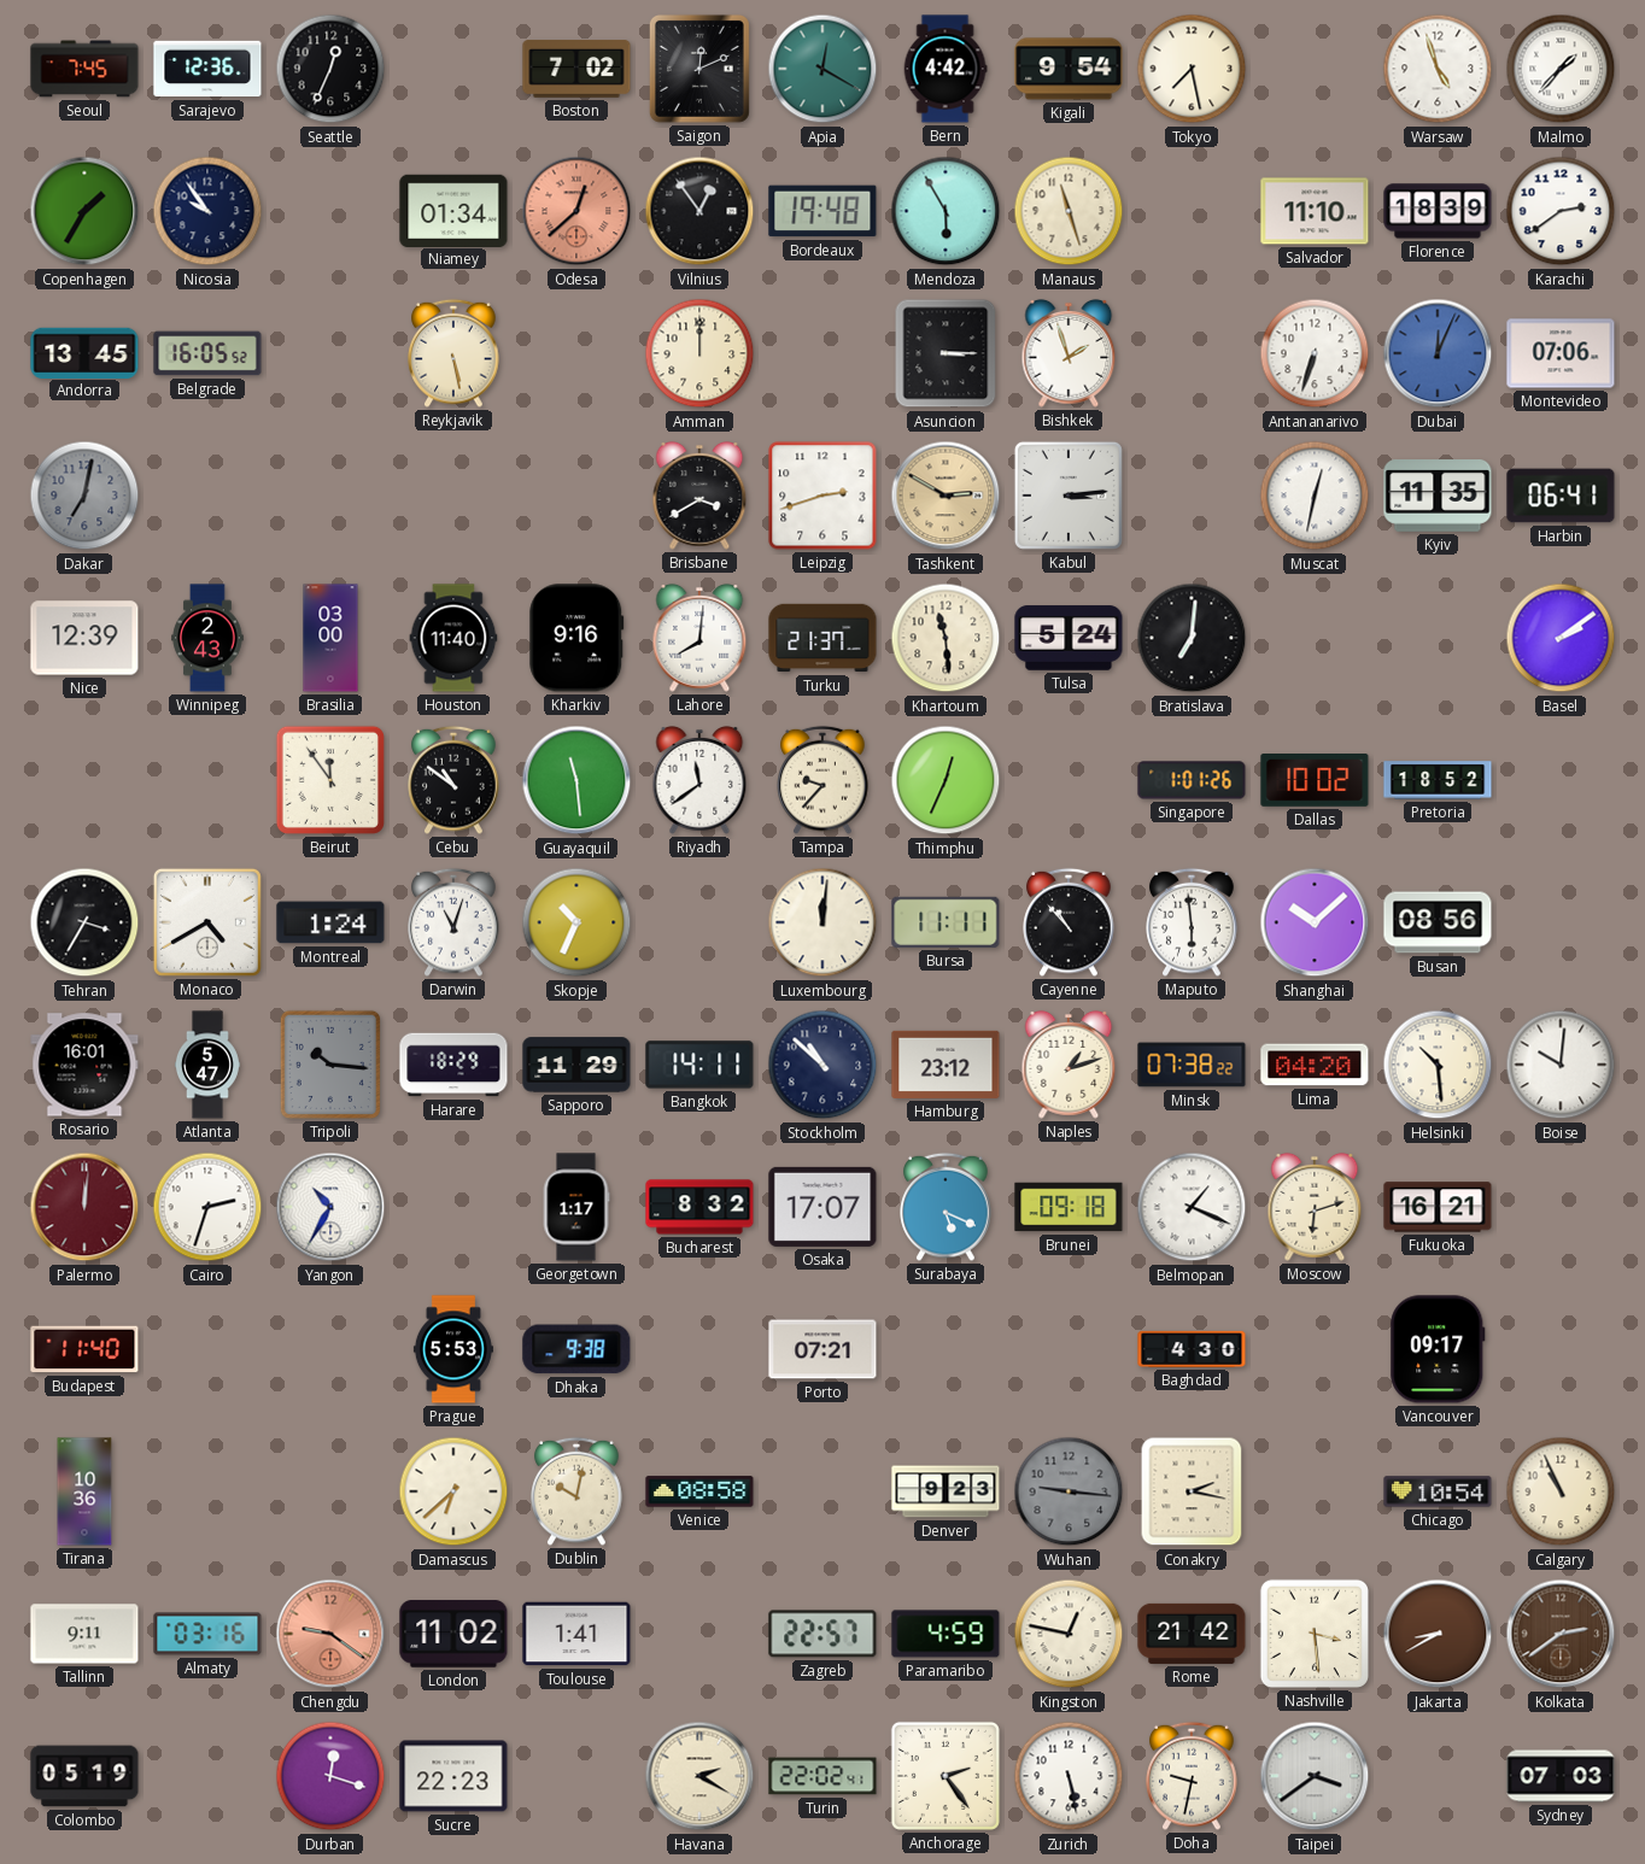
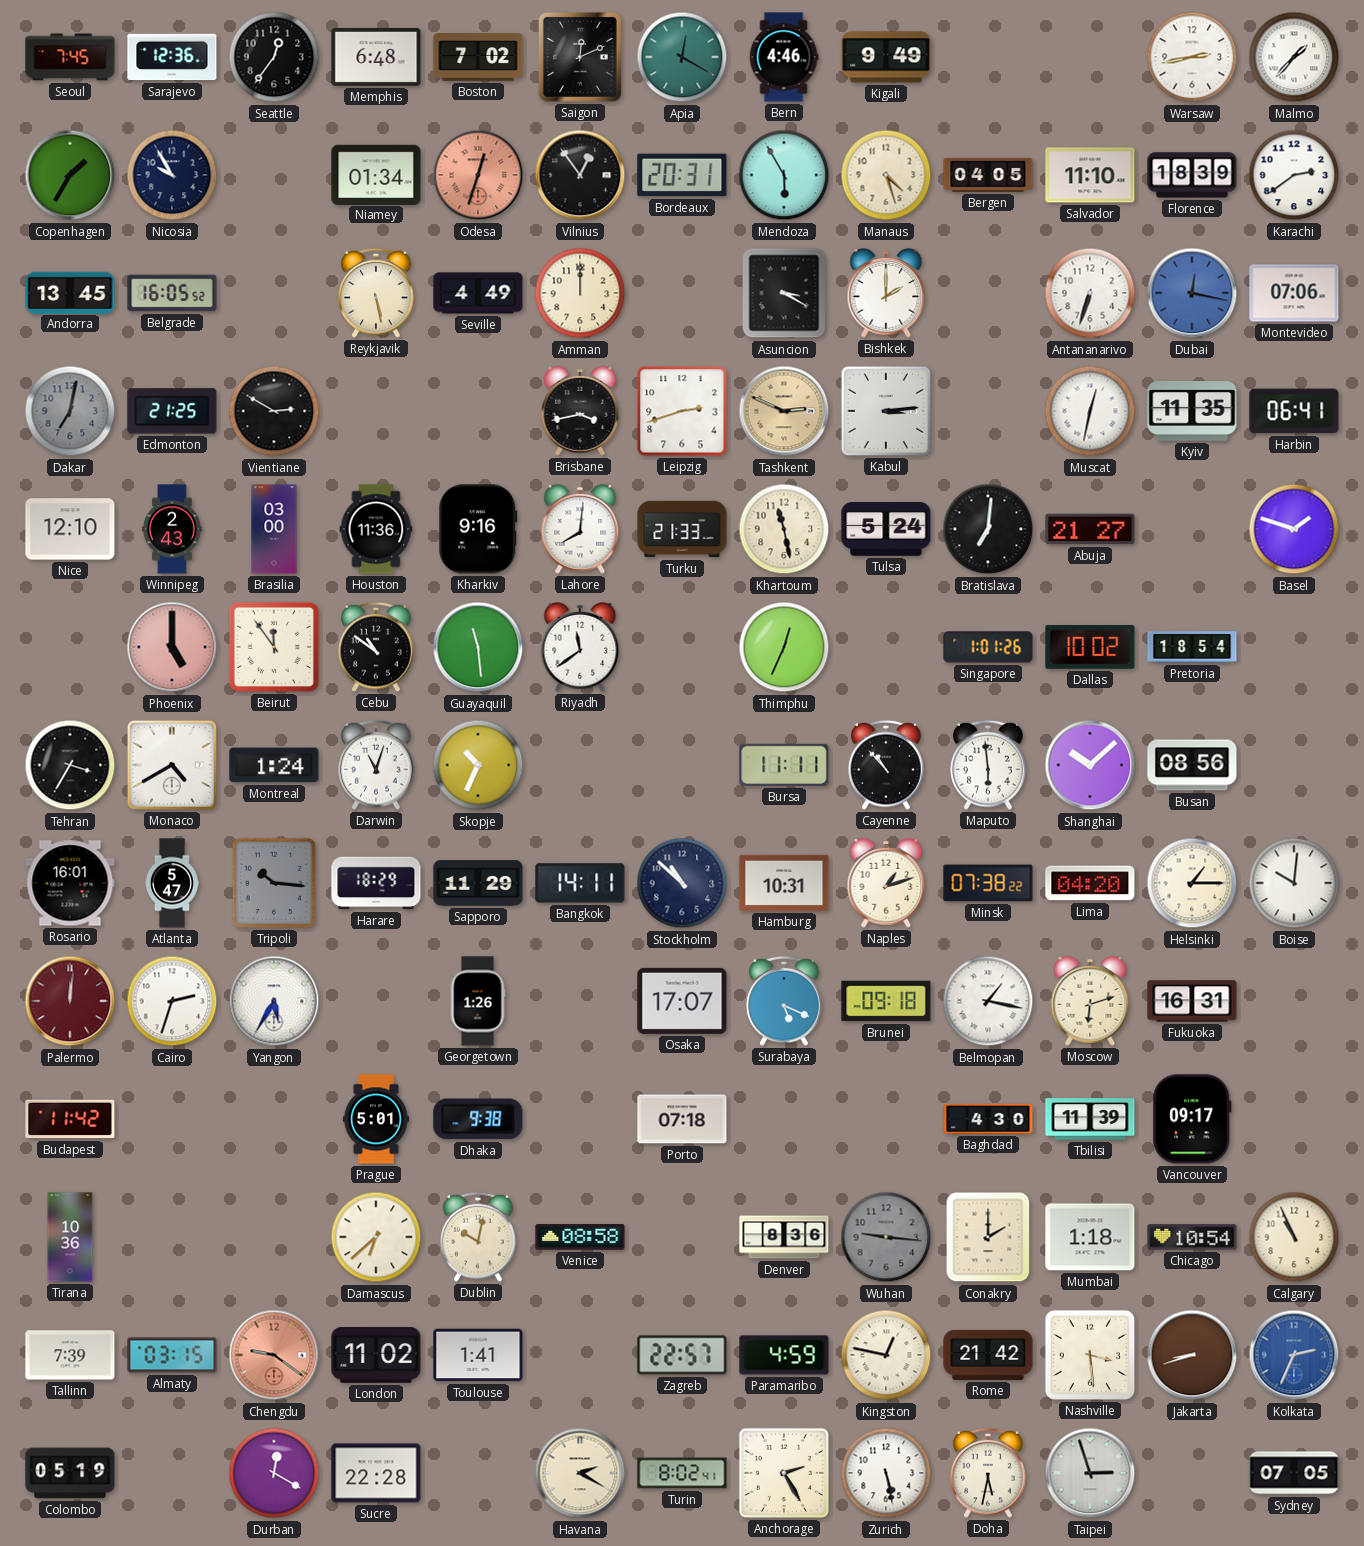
Seattle: 12:34 -> 12:36
Memphis: none -> 6:48
Bern: 4:42 -> 4:46
Kigali: 9:54 -> 9:49
Tokyo: 7:28 -> none
Warsaw: 4:57 -> 2:43
Nicosia: 9:54 -> 9:55
Odesa: 12:38 -> 12:33
Bordeaux: 19:48 -> 20:31
Manaus: 11:27 -> 4:27
Bergen: none -> 04:05
Seville: none -> 4:49
Asuncion: 3:15 -> 3:20
Bishkek: 1:57 -> 2:00
Dubai: 12:04 -> 12:17
Edmonton: none -> 21:25
Vientiane: none -> 2:50
Brisbane: 3:40 -> 3:43
Tashkent: 2:50 -> 2:49
Nice: 12:39 -> 12:10
Houston: 11:40 -> 11:36
Turku: 21:37 -> 21:33
Khartoum: 11:29 -> 11:28
Abuja: none -> 21:27
Basel: 2:09 -> 1:48
Phoenix: none -> 5:00
Tampa: 9:37 -> none
Pretoria: 18:52 -> 18:54
Luxembourg: 12:01 -> none
Hamburg: 23:12 -> 10:31
Helsinki: 10:29 -> 1:15
Yangon: 10:35 -> 5:35
Georgetown: 1:17 -> 1:26
Bucharest: 8:32 -> none
Belmopan: 1:19 -> 1:17
Fukuoka: 16:21 -> 16:31
Budapest: 11:40 -> 11:42
Prague: 5:53 -> 5:01
Porto: 07:21 -> 07:18
Tbilisi: none -> 11:39
Denver: 9:23 -> 8:36
Conakry: 2:17 -> 2:00
Mumbai: none -> 1:18
Tallinn: 9:11 -> 7:39
Almaty: 03:16 -> 03:15
Jakarta: 8:40 -> 8:42
Kolkata: 2:39 -> 2:34
Kolkata dial: brown -> blue
Durban: 12:18 -> 12:20
Sucre: 22:23 -> 22:28
Turin: 22:02 -> 8:02
Anchorage: 2:24 -> 2:25
Doha: 9:32 -> 5:32
Taipei: 3:39 -> 2:57
Sydney: 07:03 -> 07:05
